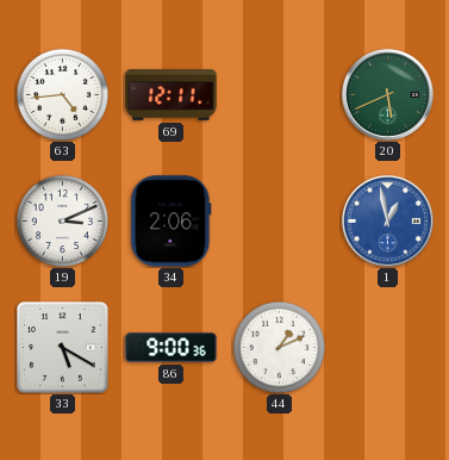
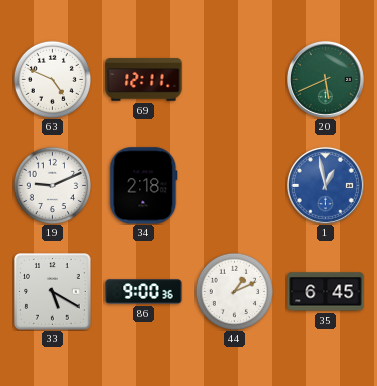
63: 4:44 -> 4:49
19: 3:11 -> 9:11
34: 2:06 -> 2:18
35: none -> 6:45
